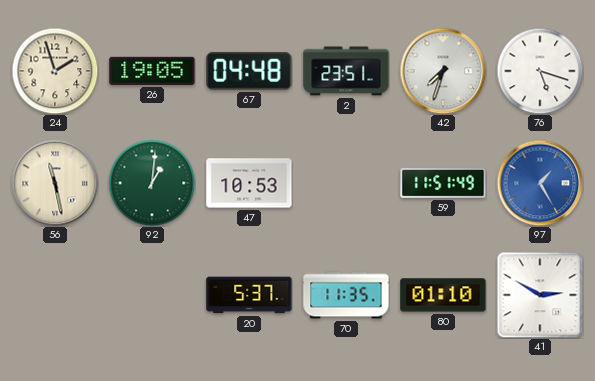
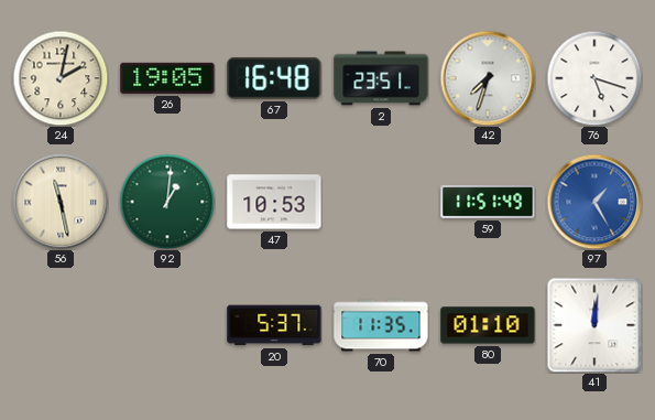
24: 1:57 -> 2:02
67: 04:48 -> 16:48
41: 2:50 -> 12:01
